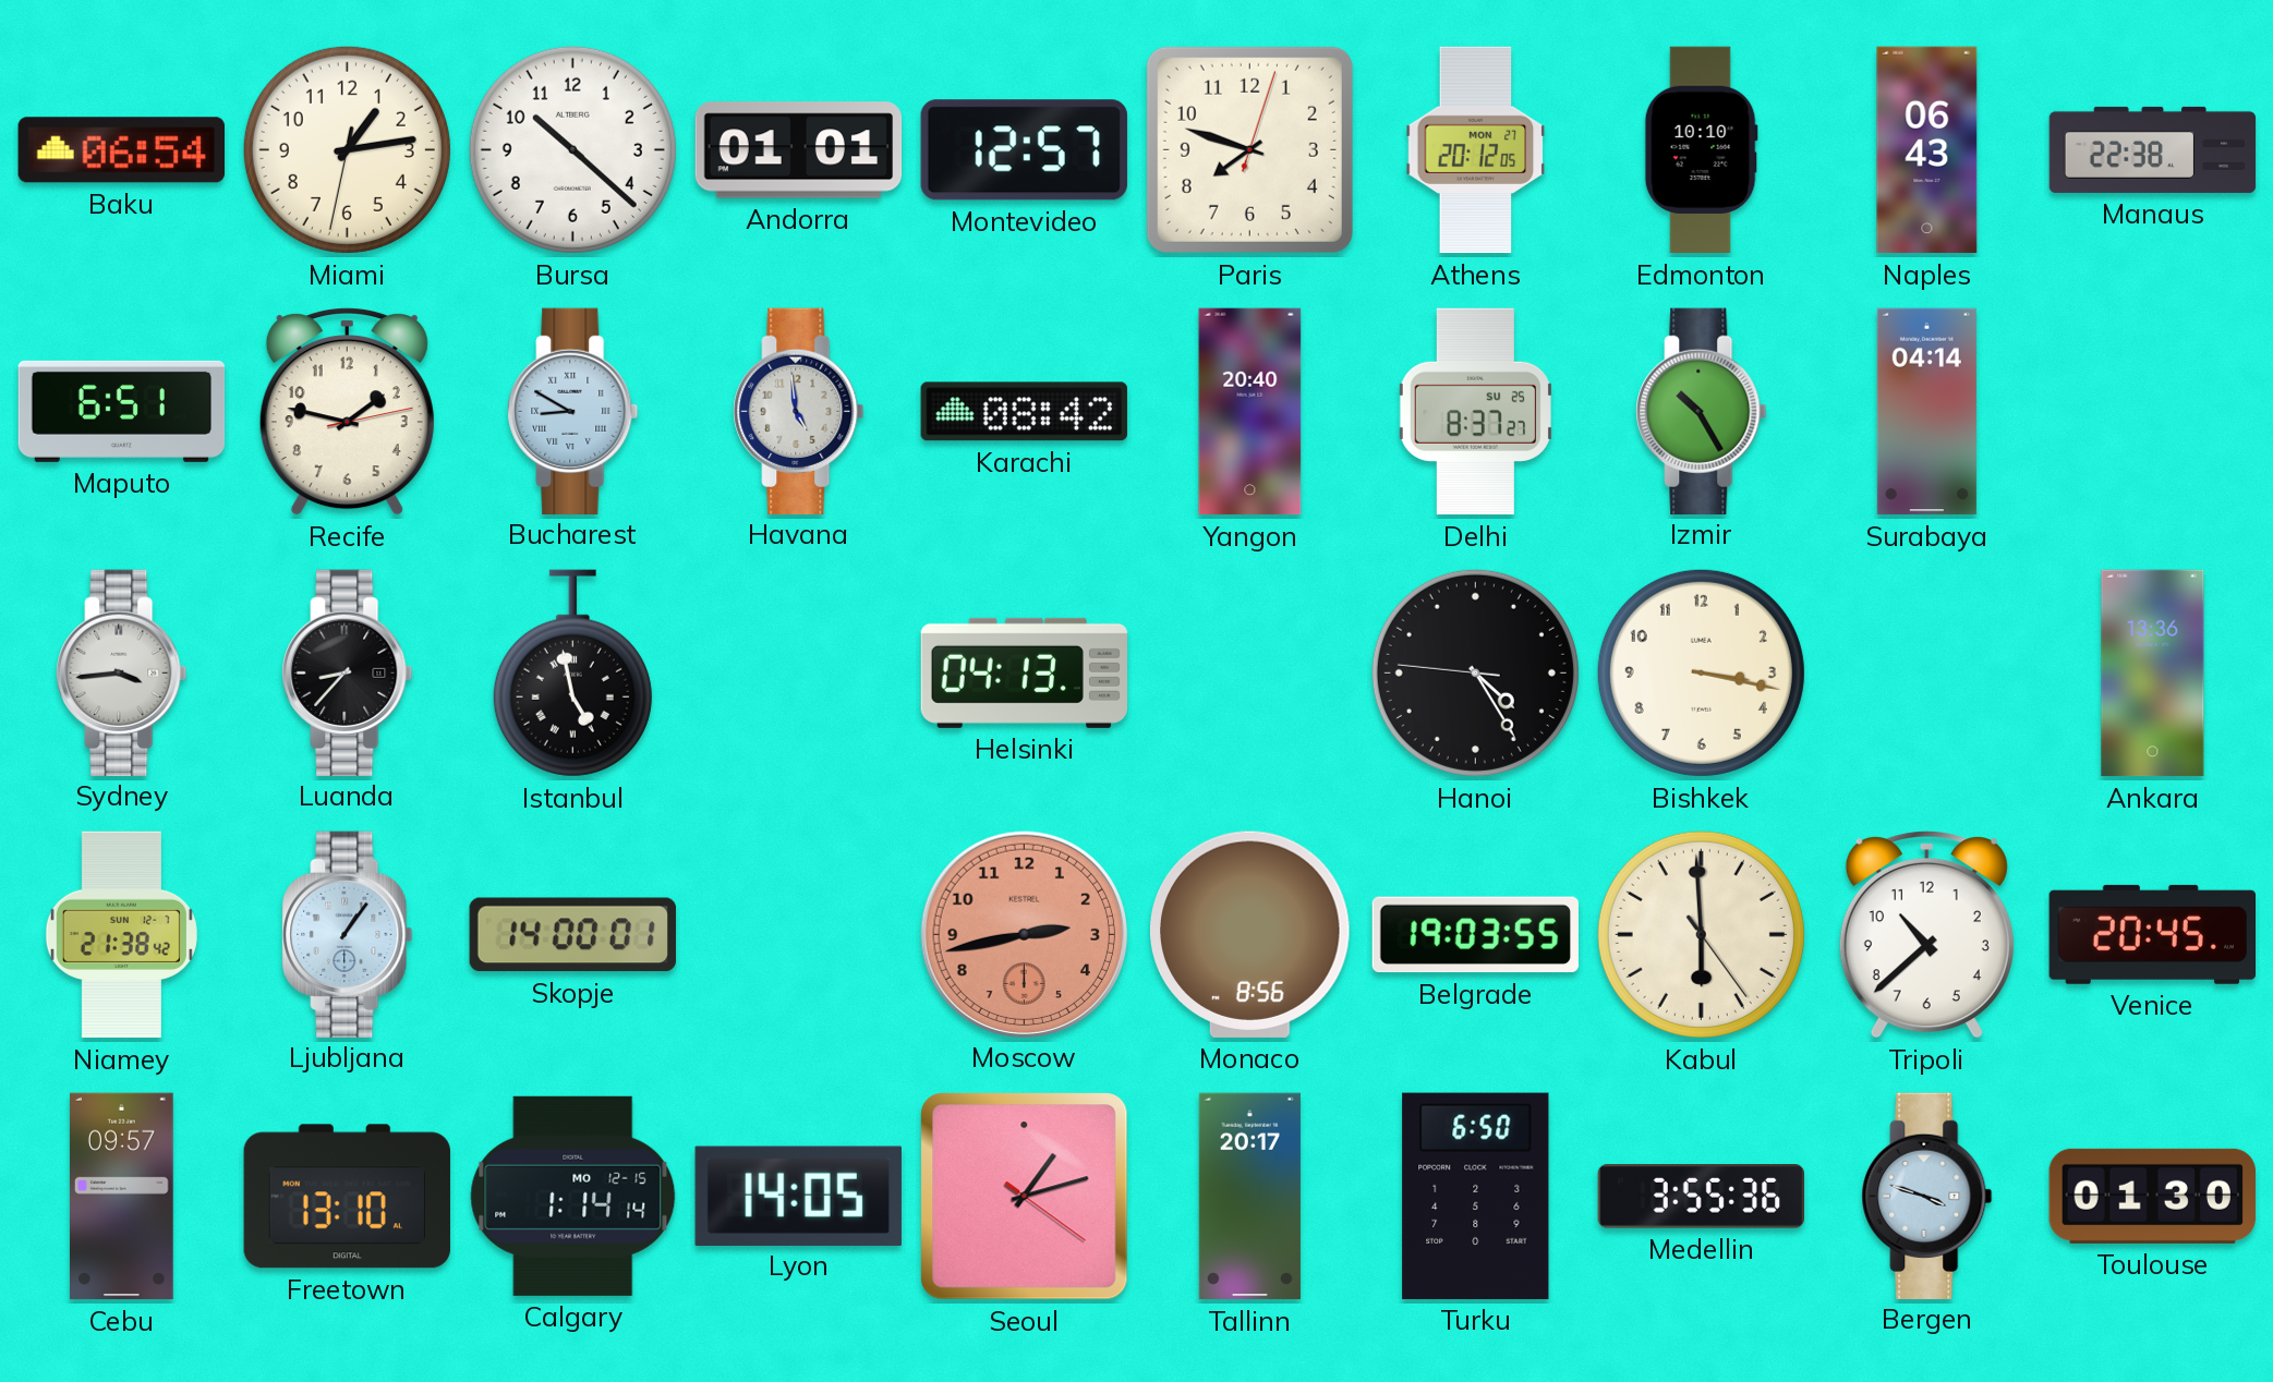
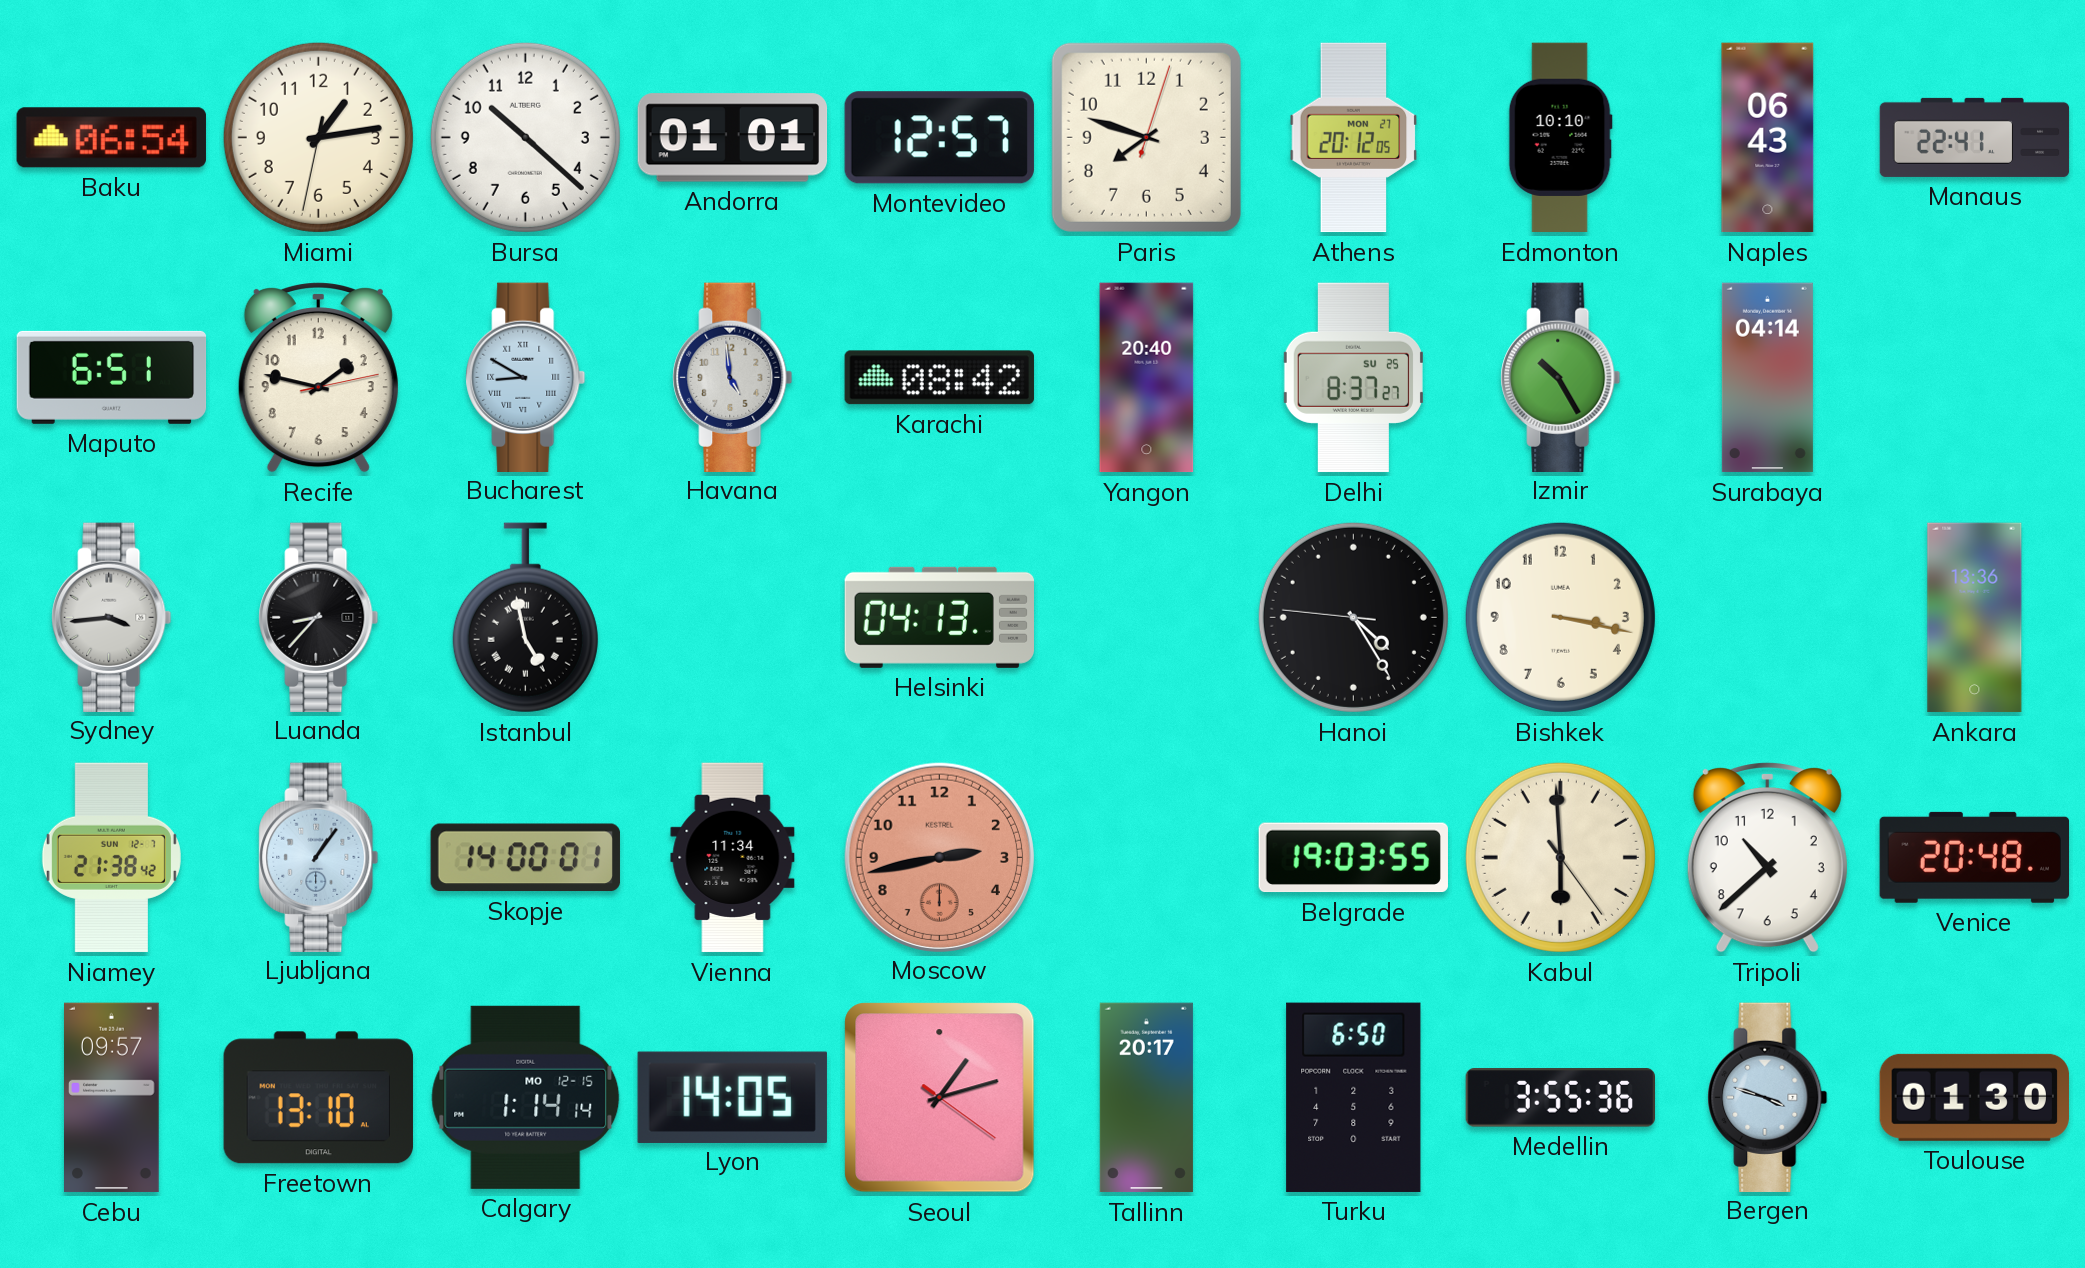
Manaus: 22:38 -> 22:41
Vienna: none -> 11:34
Monaco: 8:56 -> none
Venice: 20:45 -> 20:48
